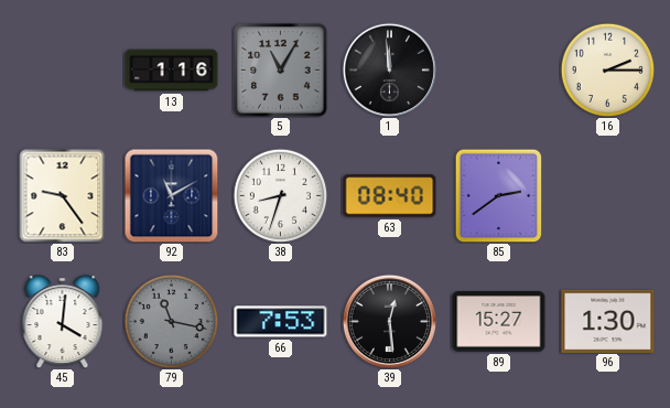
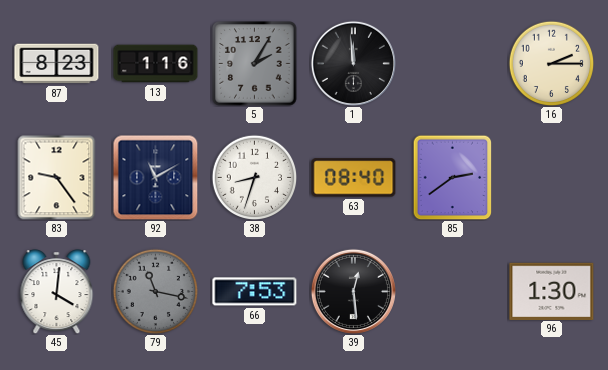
87: none -> 8:23
5: 11:05 -> 2:05
89: 15:27 -> none
